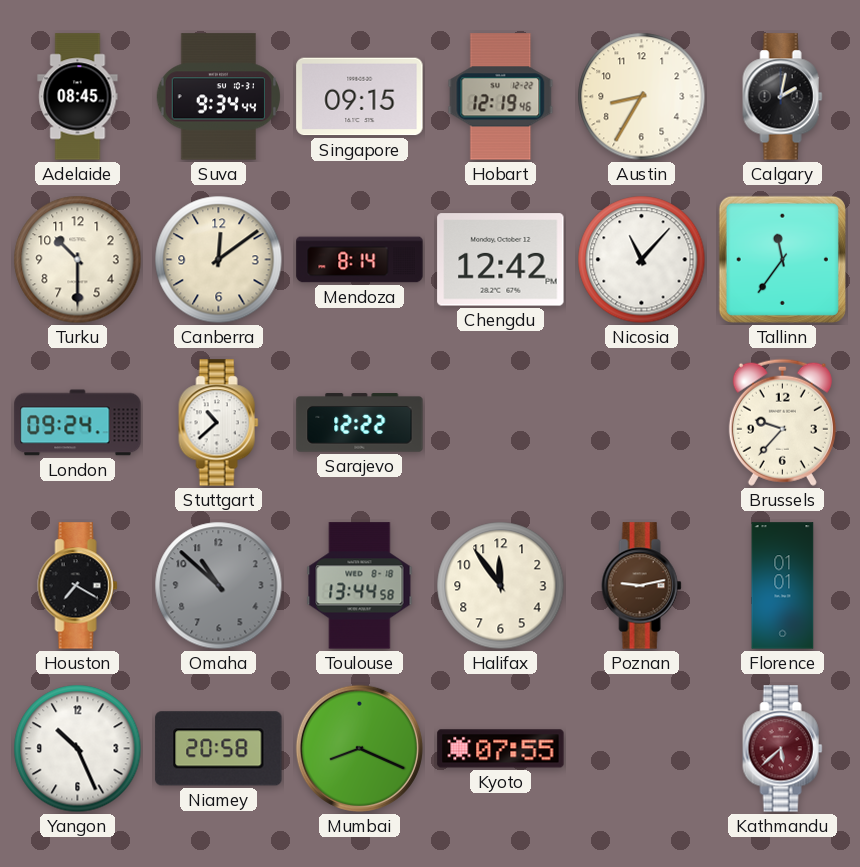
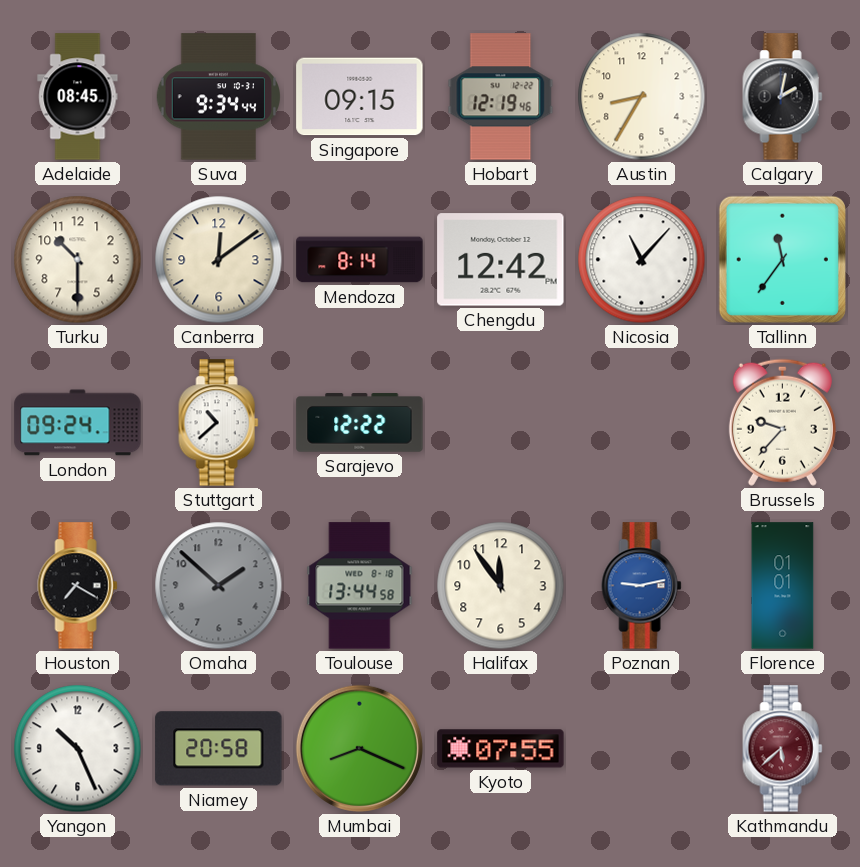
Omaha: 10:52 -> 1:52
Poznan dial: brown -> blue
